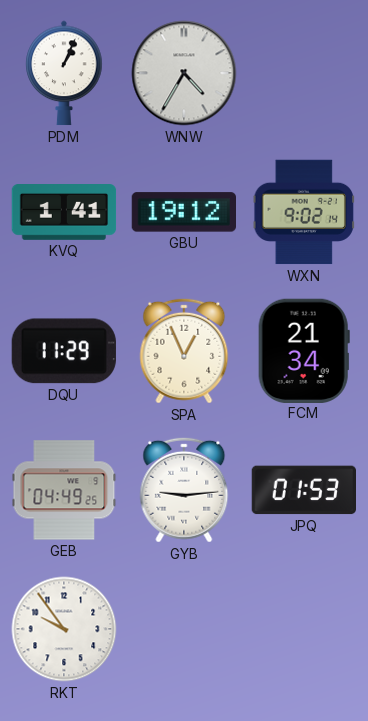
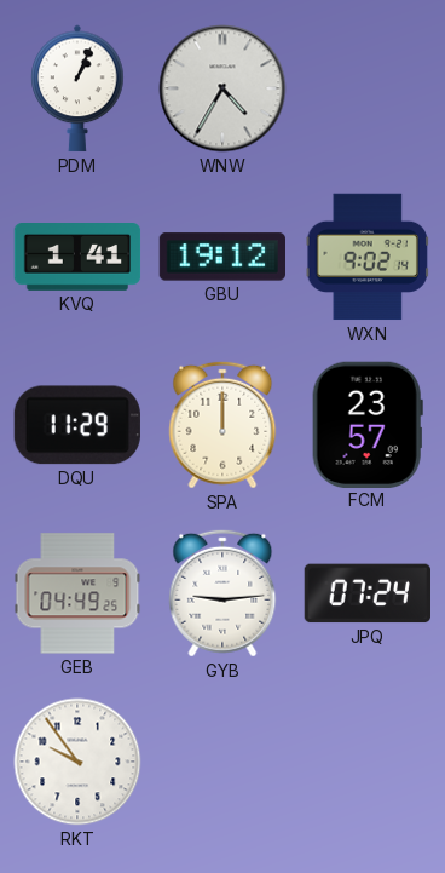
SPA: 12:56 -> 12:00
FCM: 21:34 -> 23:57
JPQ: 01:53 -> 07:24
